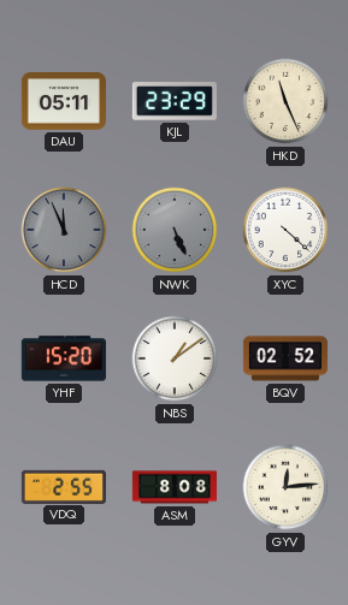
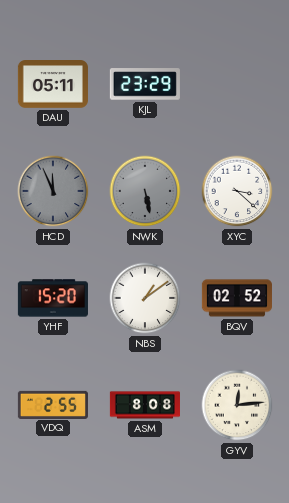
HKD: 11:26 -> none
NWK: 5:26 -> 5:28
XYC: 4:22 -> 3:22
